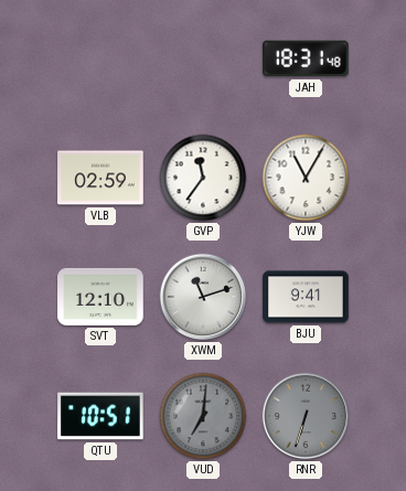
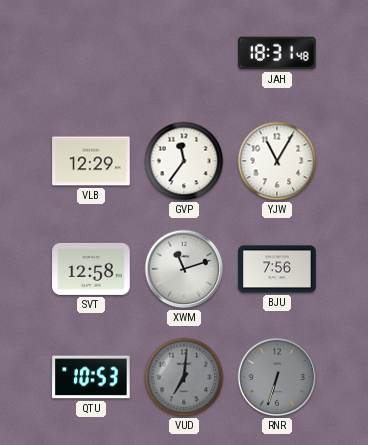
VLB: 02:59 -> 12:29
SVT: 12:10 -> 12:58
BJU: 9:41 -> 7:56
QTU: 10:51 -> 10:53
